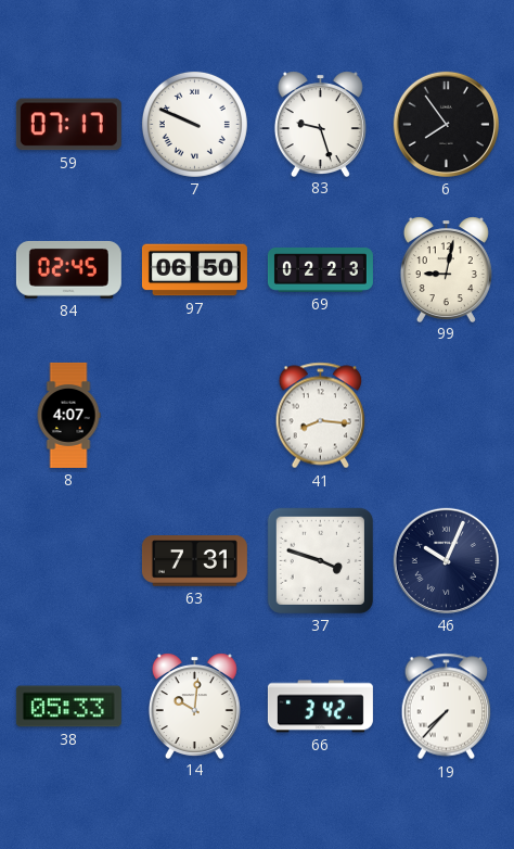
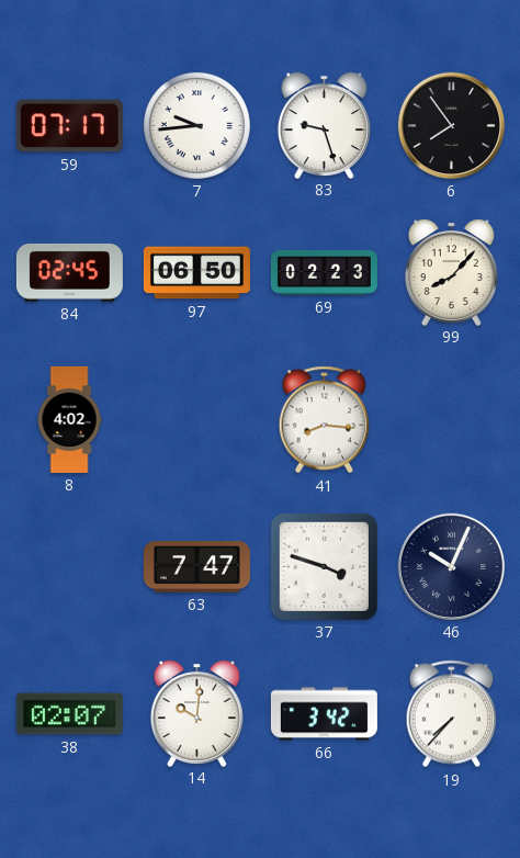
7: 9:49 -> 9:44
99: 9:02 -> 8:07
8: 4:07 -> 4:02
63: 7:31 -> 7:47
38: 05:33 -> 02:07
